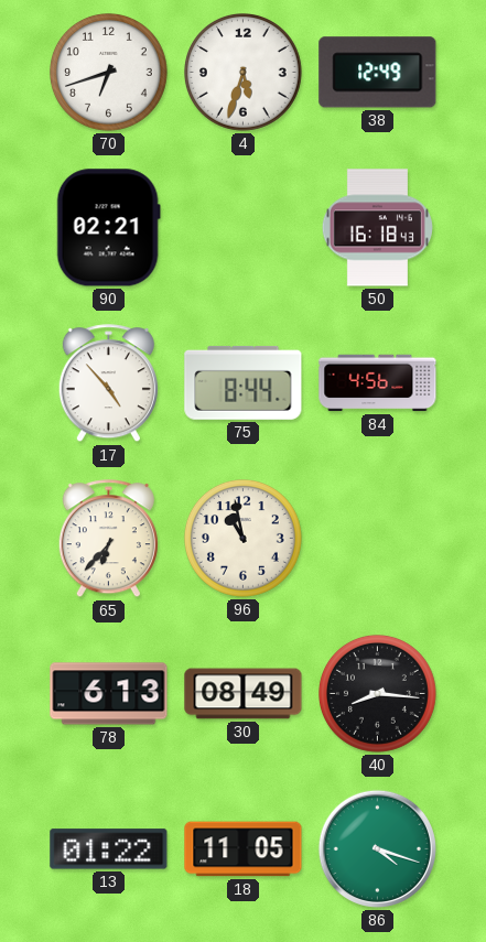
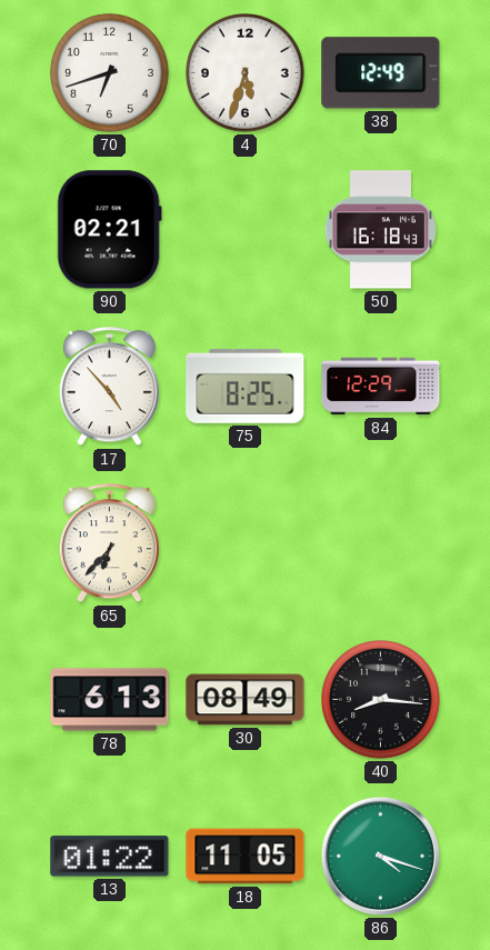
75: 8:44 -> 8:25
84: 4:56 -> 12:29
96: 10:58 -> none
